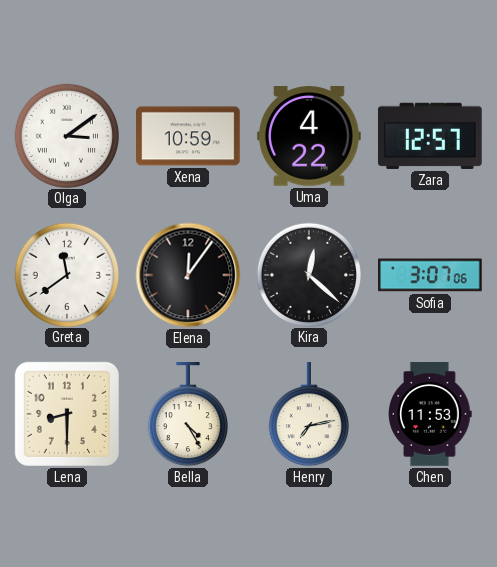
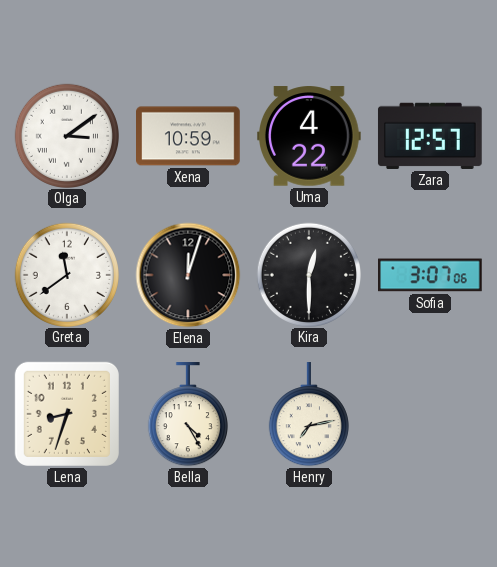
Elena: 12:06 -> 12:03
Kira: 12:22 -> 12:30
Lena: 8:30 -> 8:33
Chen: 11:53 -> none
